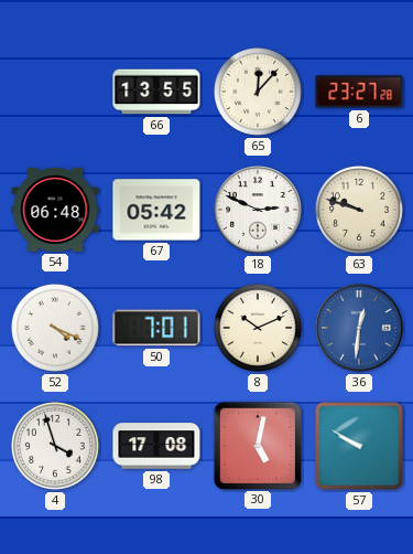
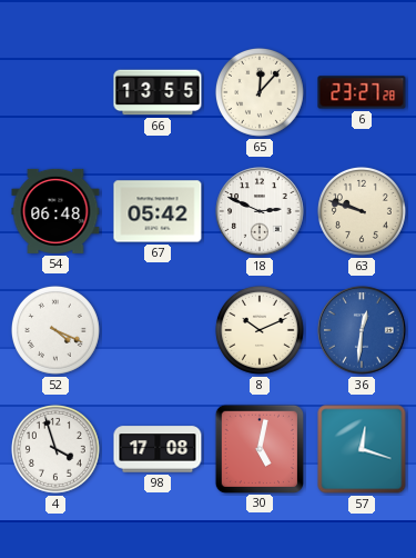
50: 7:01 -> none
57: 9:50 -> 12:18
